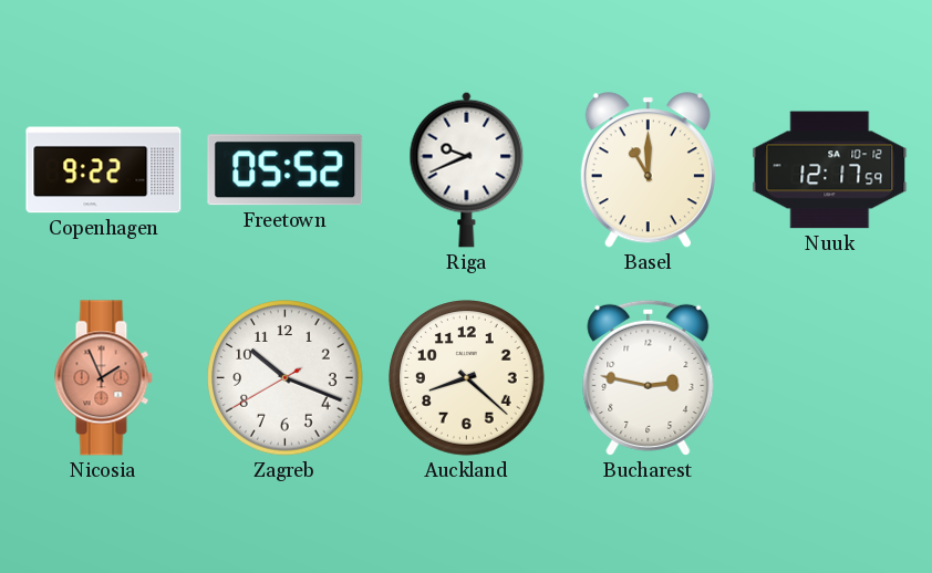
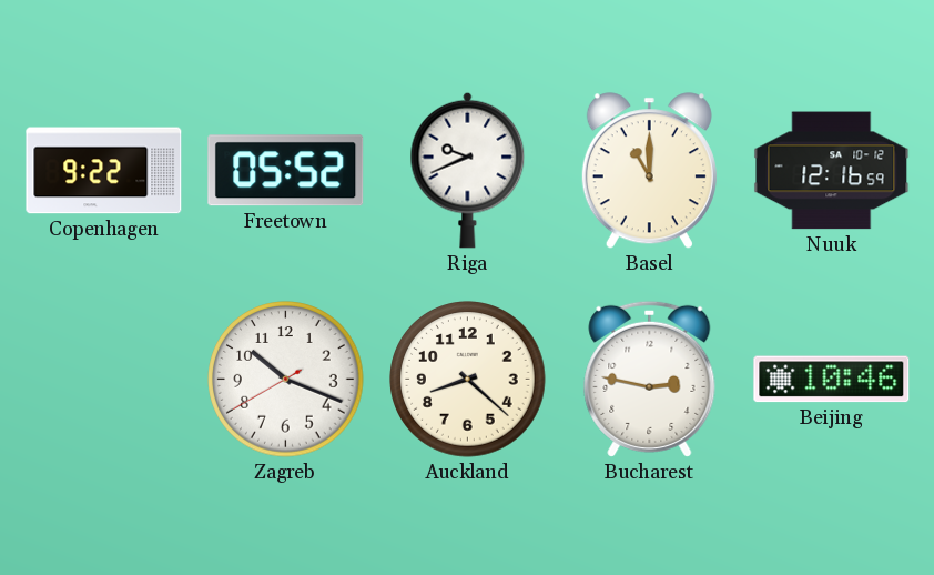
Nuuk: 12:17 -> 12:16
Nicosia: 1:56 -> none
Beijing: none -> 10:46
